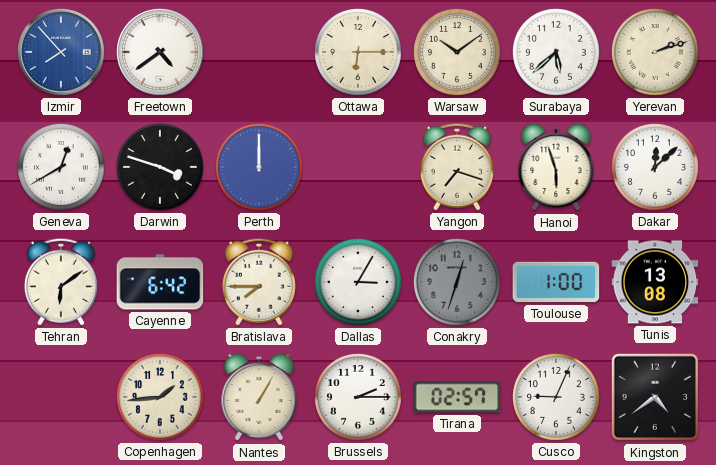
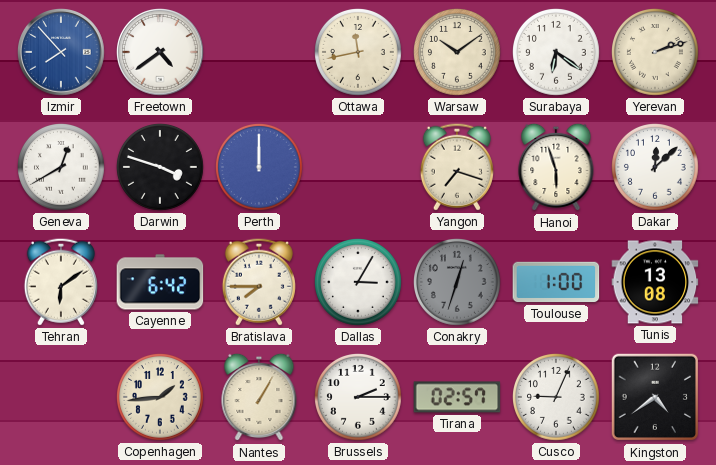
Ottawa: 6:15 -> 11:43
Surabaya: 5:38 -> 6:21
